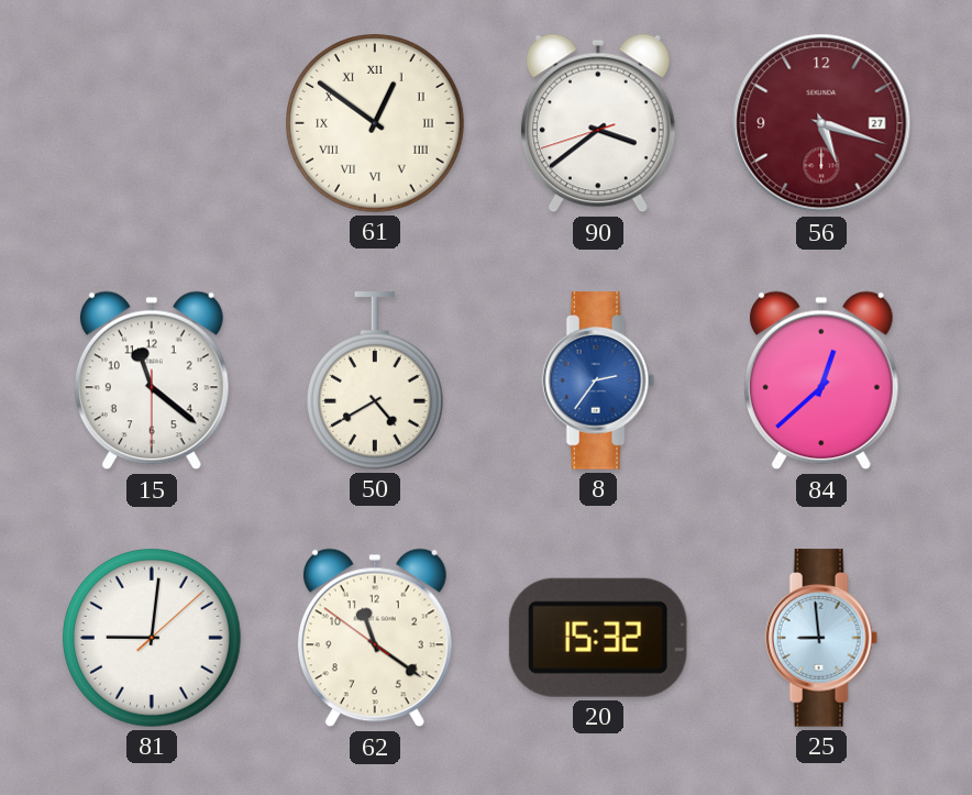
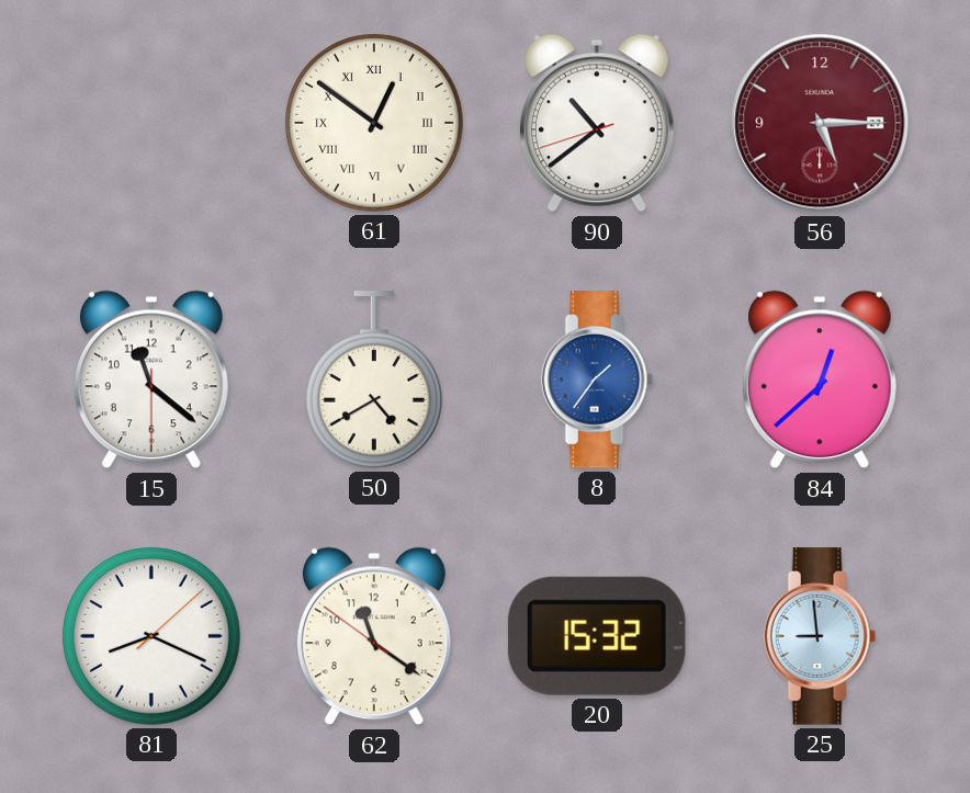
90: 3:38 -> 10:38
56: 5:18 -> 5:15
8: 2:36 -> 1:36
81: 9:01 -> 8:19
